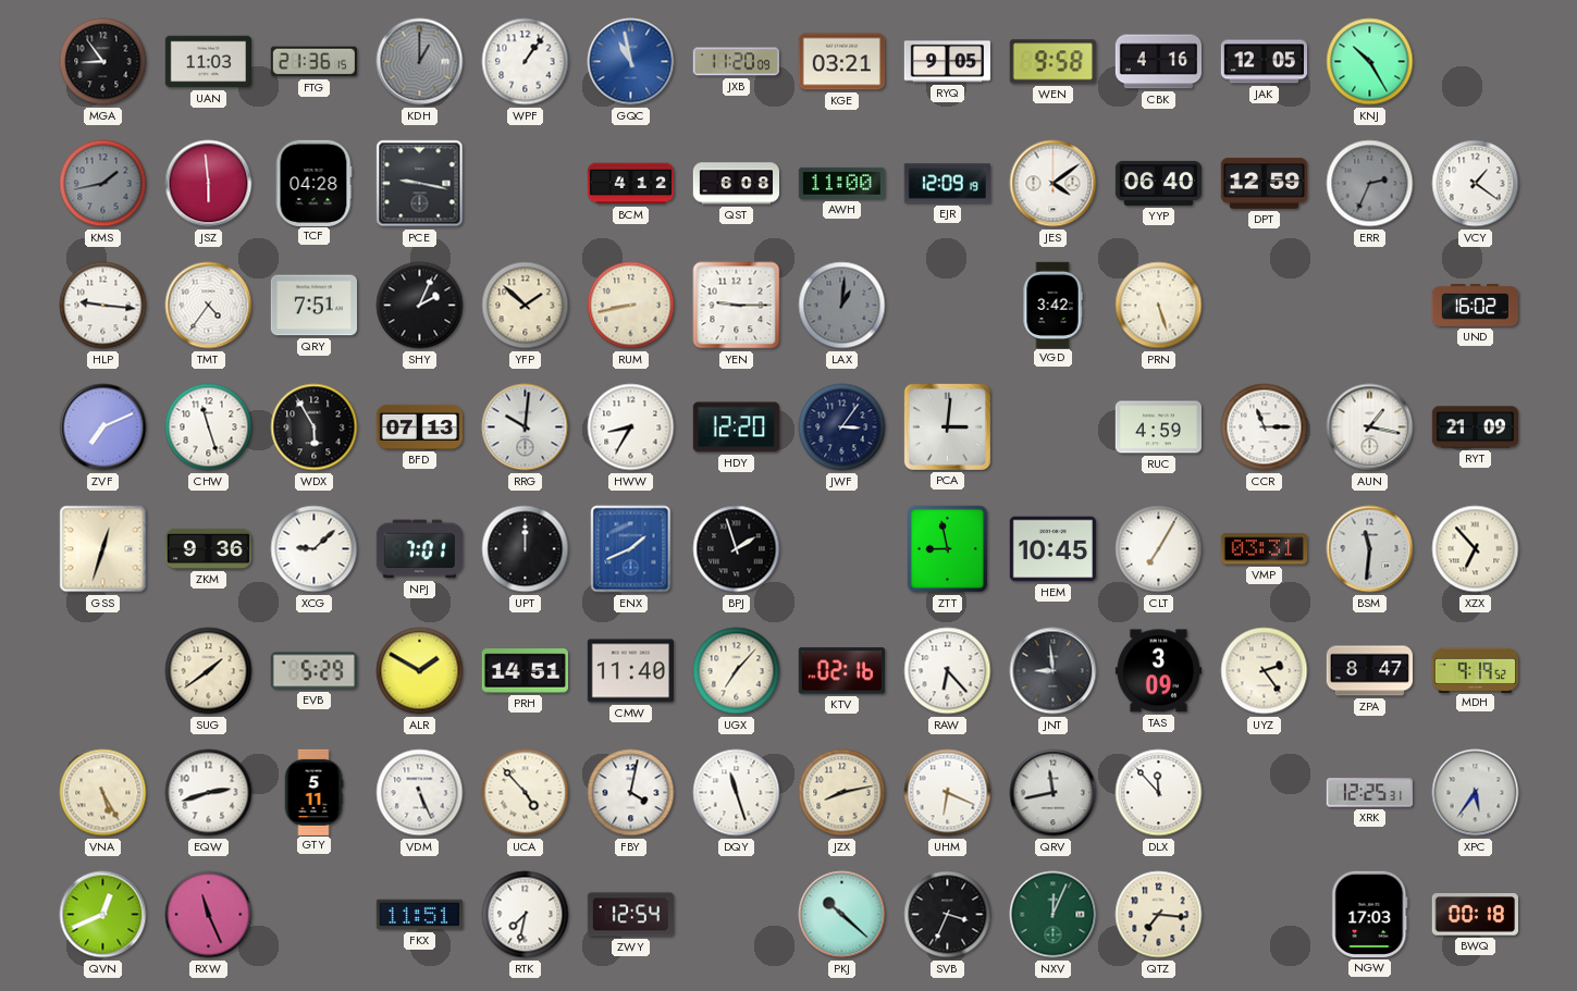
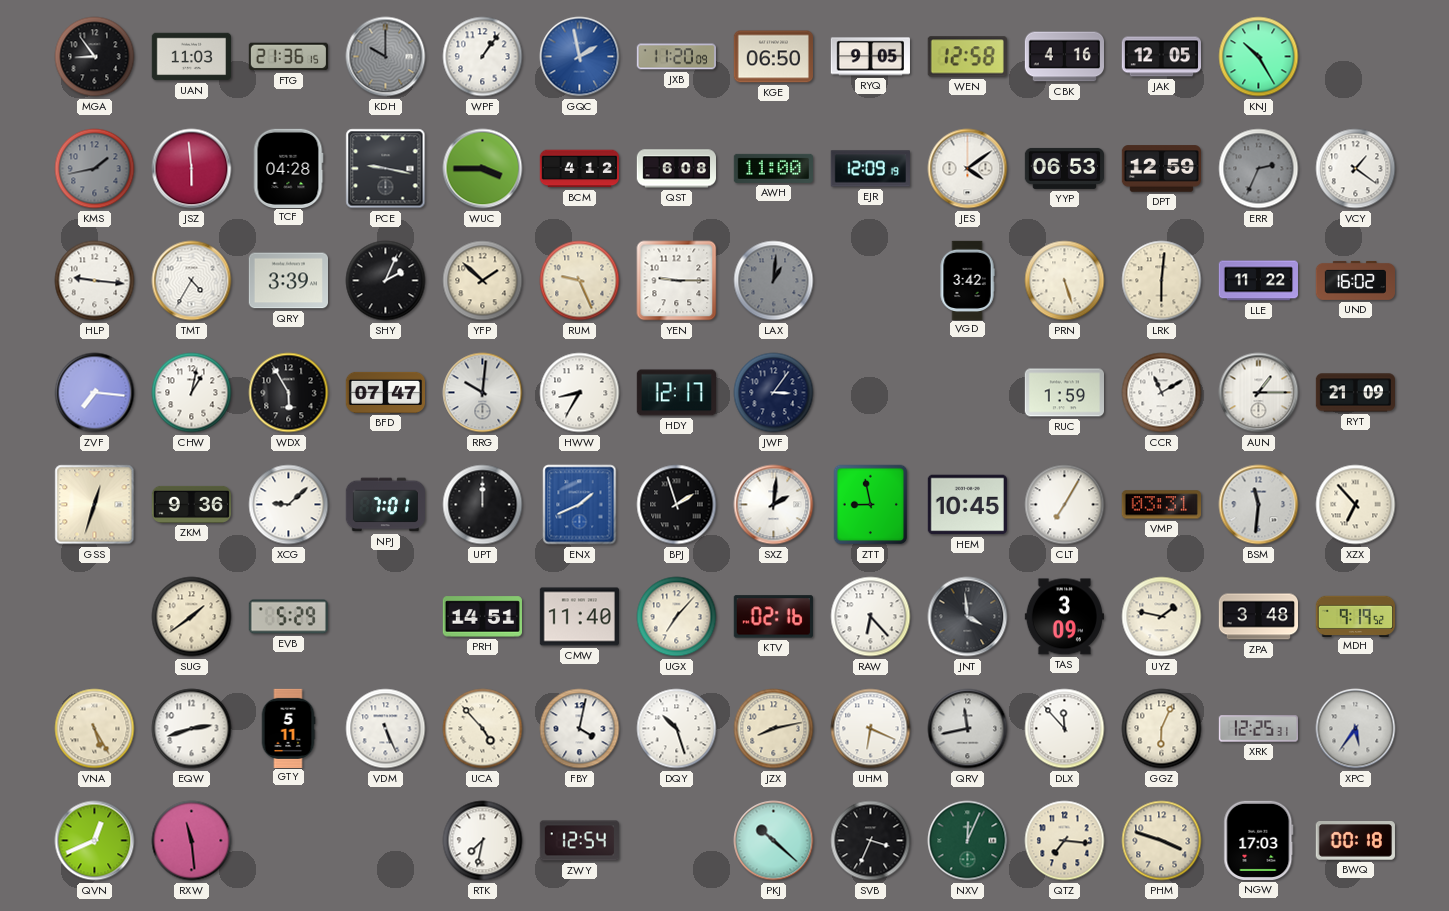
KDH: 1:00 -> 10:00
GQC: 10:58 -> 1:58
KGE: 03:21 -> 06:50
WEN: 9:58 -> 12:58
WUC: none -> 3:45
YYP: 06:40 -> 06:53
TMT: 4:36 -> 4:35
QRY: 7:51 -> 3:39
RUM: 8:43 -> 9:26
LRK: none -> 6:01
LLE: none -> 11:22
ZVF: 7:11 -> 7:16
CHW: 11:27 -> 1:02
BFD: 07:13 -> 07:47
HDY: 12:20 -> 12:17
PCA: 3:01 -> none
RUC: 4:59 -> 1:59
CCR: 11:15 -> 11:10
AUN: 1:17 -> 1:15
SXZ: none -> 2:01
ALR: 1:50 -> none
JNT: 8:59 -> 3:59
UYZ: 2:24 -> 1:47
ZPA: 8:47 -> 3:48
DQY: 11:27 -> 10:27
GGZ: none -> 6:04
RXW: 11:26 -> 11:29
FKX: 11:51 -> none
PHM: none -> 3:48
